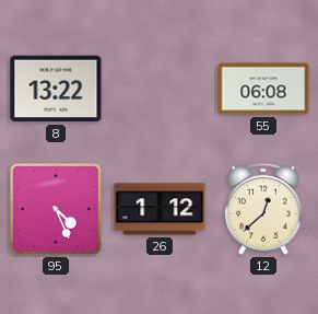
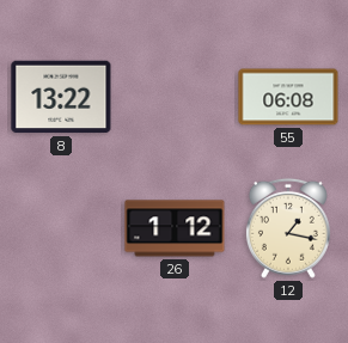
95: 4:26 -> none
12: 12:38 -> 1:17
